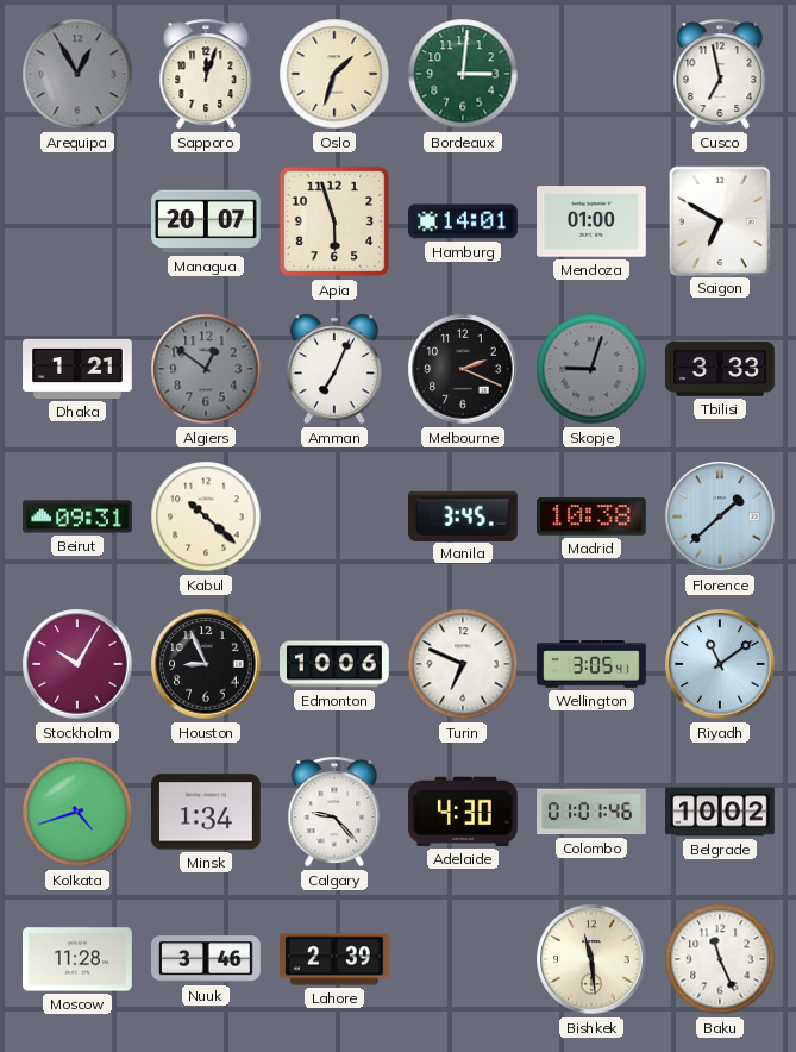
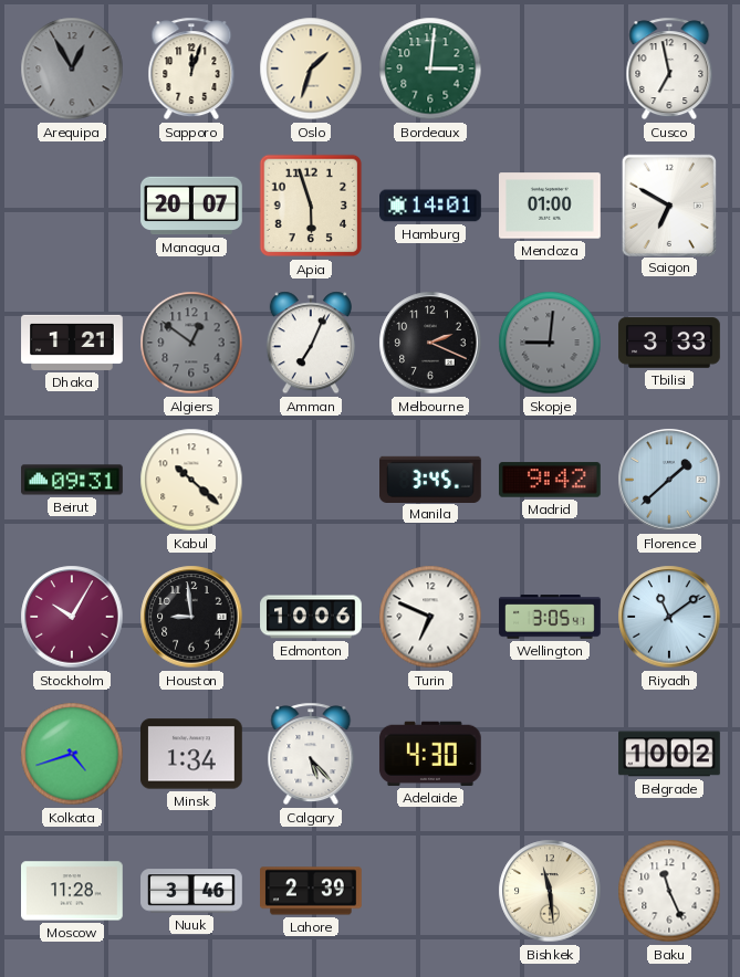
Skopje: 9:03 -> 9:01
Madrid: 10:38 -> 9:42
Houston: 8:56 -> 8:59
Calgary: 9:23 -> 5:23
Colombo: 01:01 -> none
